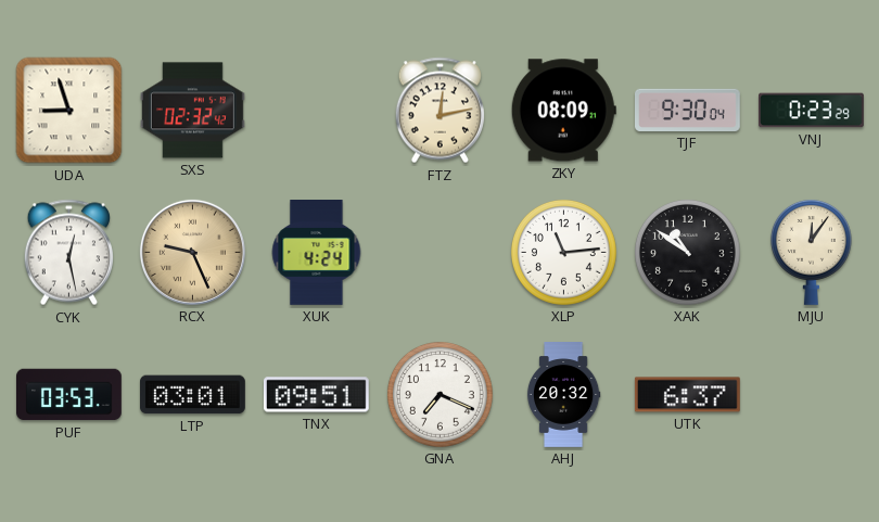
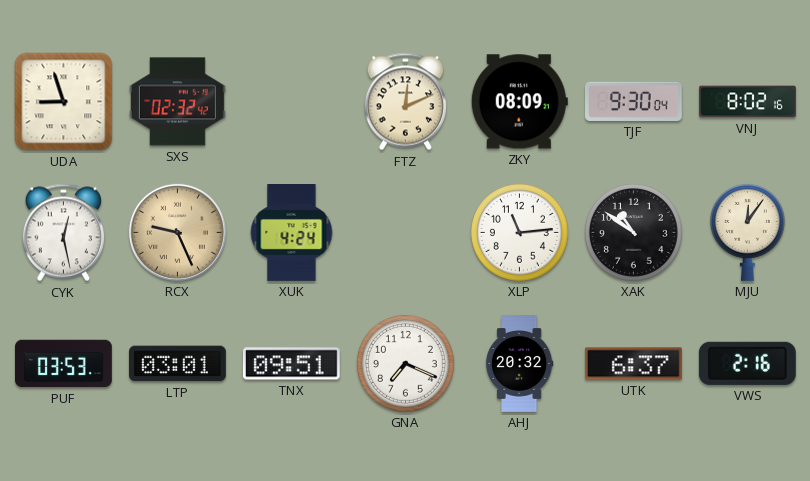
FTZ: 12:13 -> 12:11
VNJ: 0:23 -> 8:02
VWS: none -> 2:16
